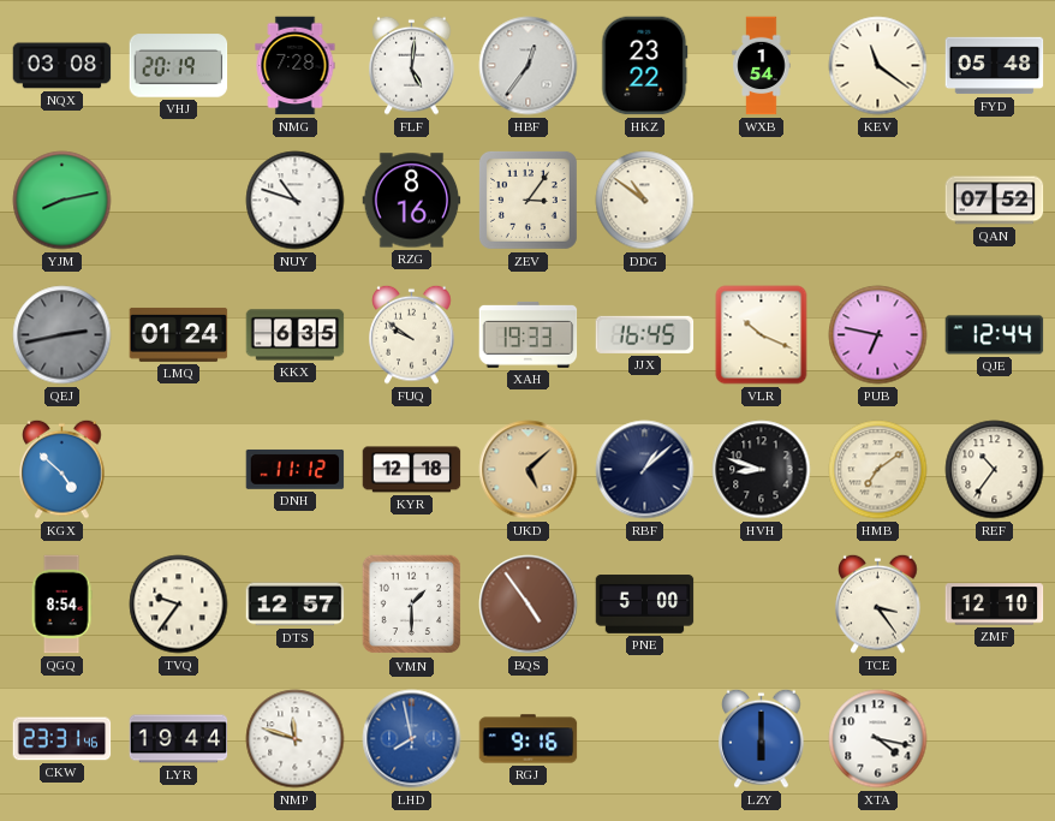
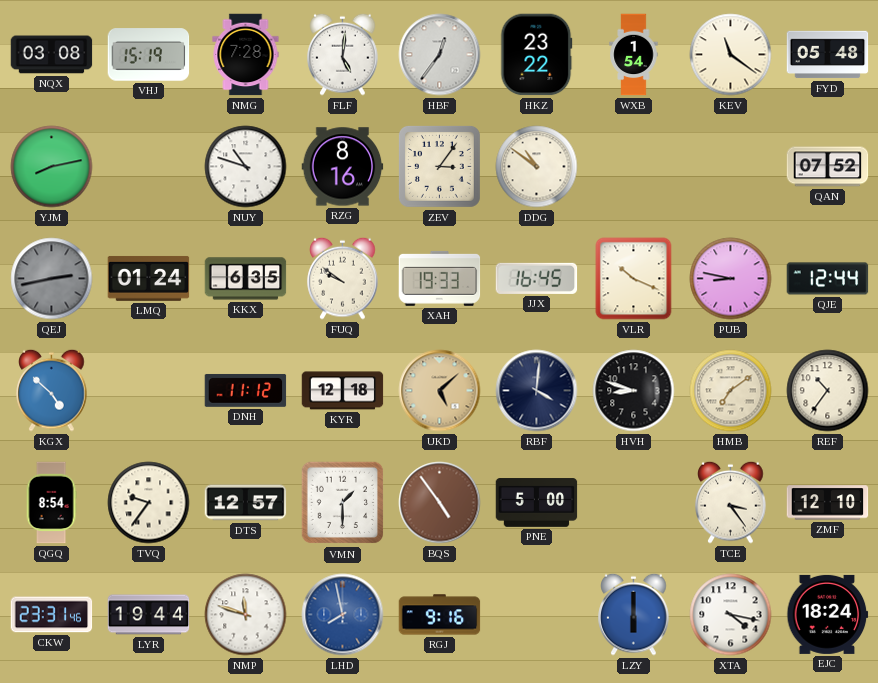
VHJ: 20:19 -> 15:19
PUB: 6:47 -> 8:47
RBF: 1:08 -> 4:01
EJC: none -> 18:24
